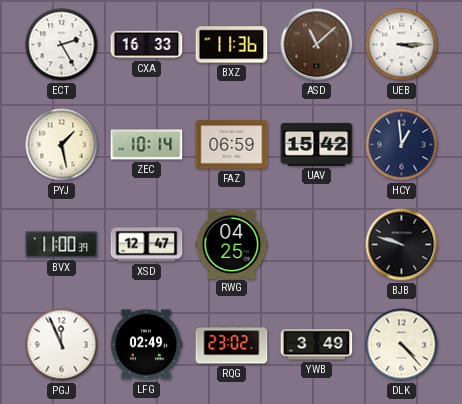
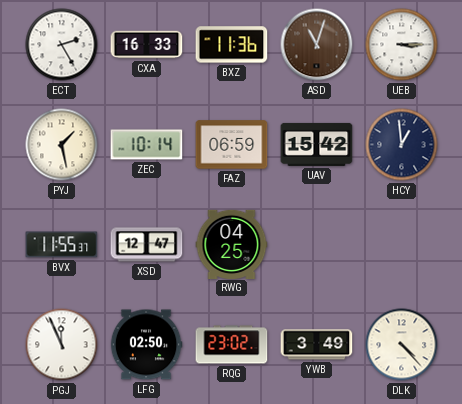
ASD: 11:08 -> 11:03
BVX: 11:00 -> 11:55
BJB: 9:48 -> none
LFG: 02:49 -> 02:50
